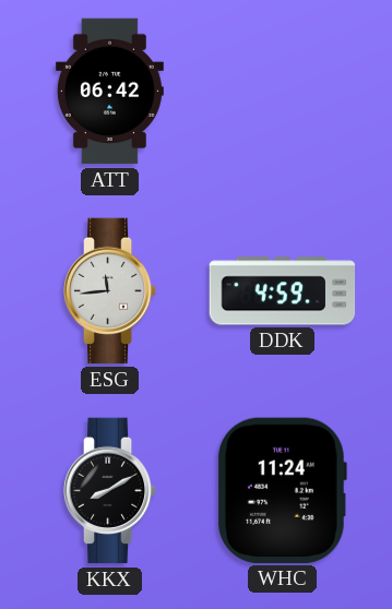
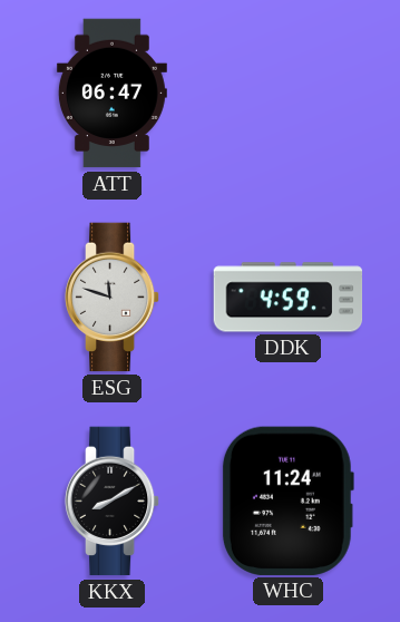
ATT: 06:42 -> 06:47
ESG: 11:44 -> 11:48
